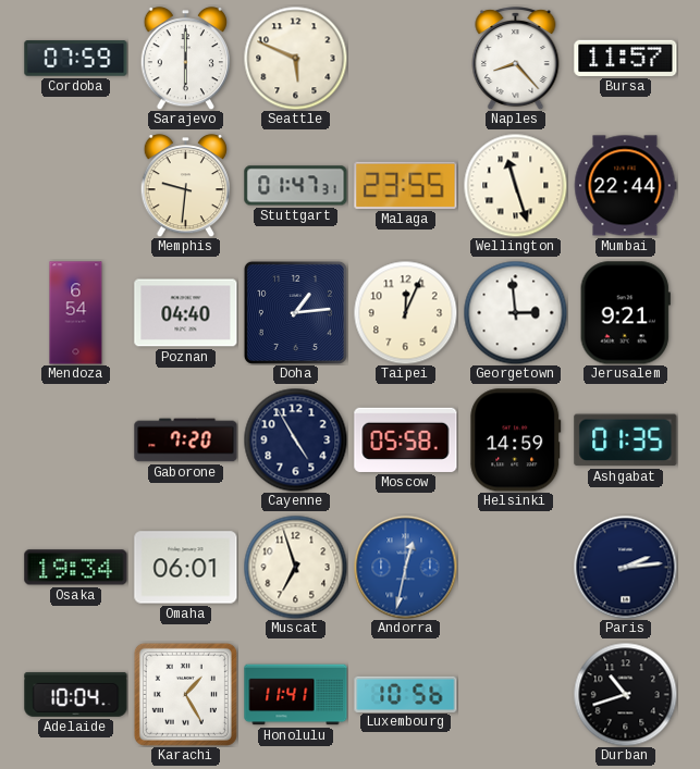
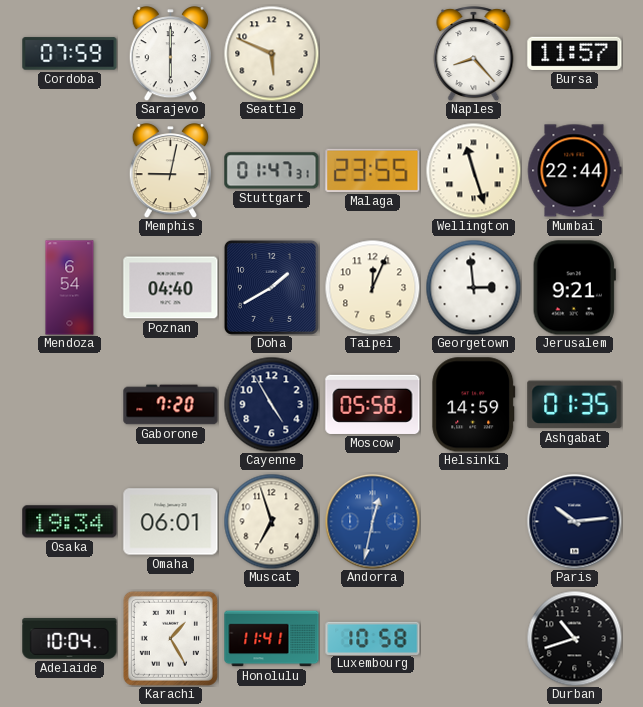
Memphis: 9:31 -> 9:02
Doha: 1:14 -> 1:40
Paris: 2:14 -> 10:14
Luxembourg: 10:56 -> 10:58
